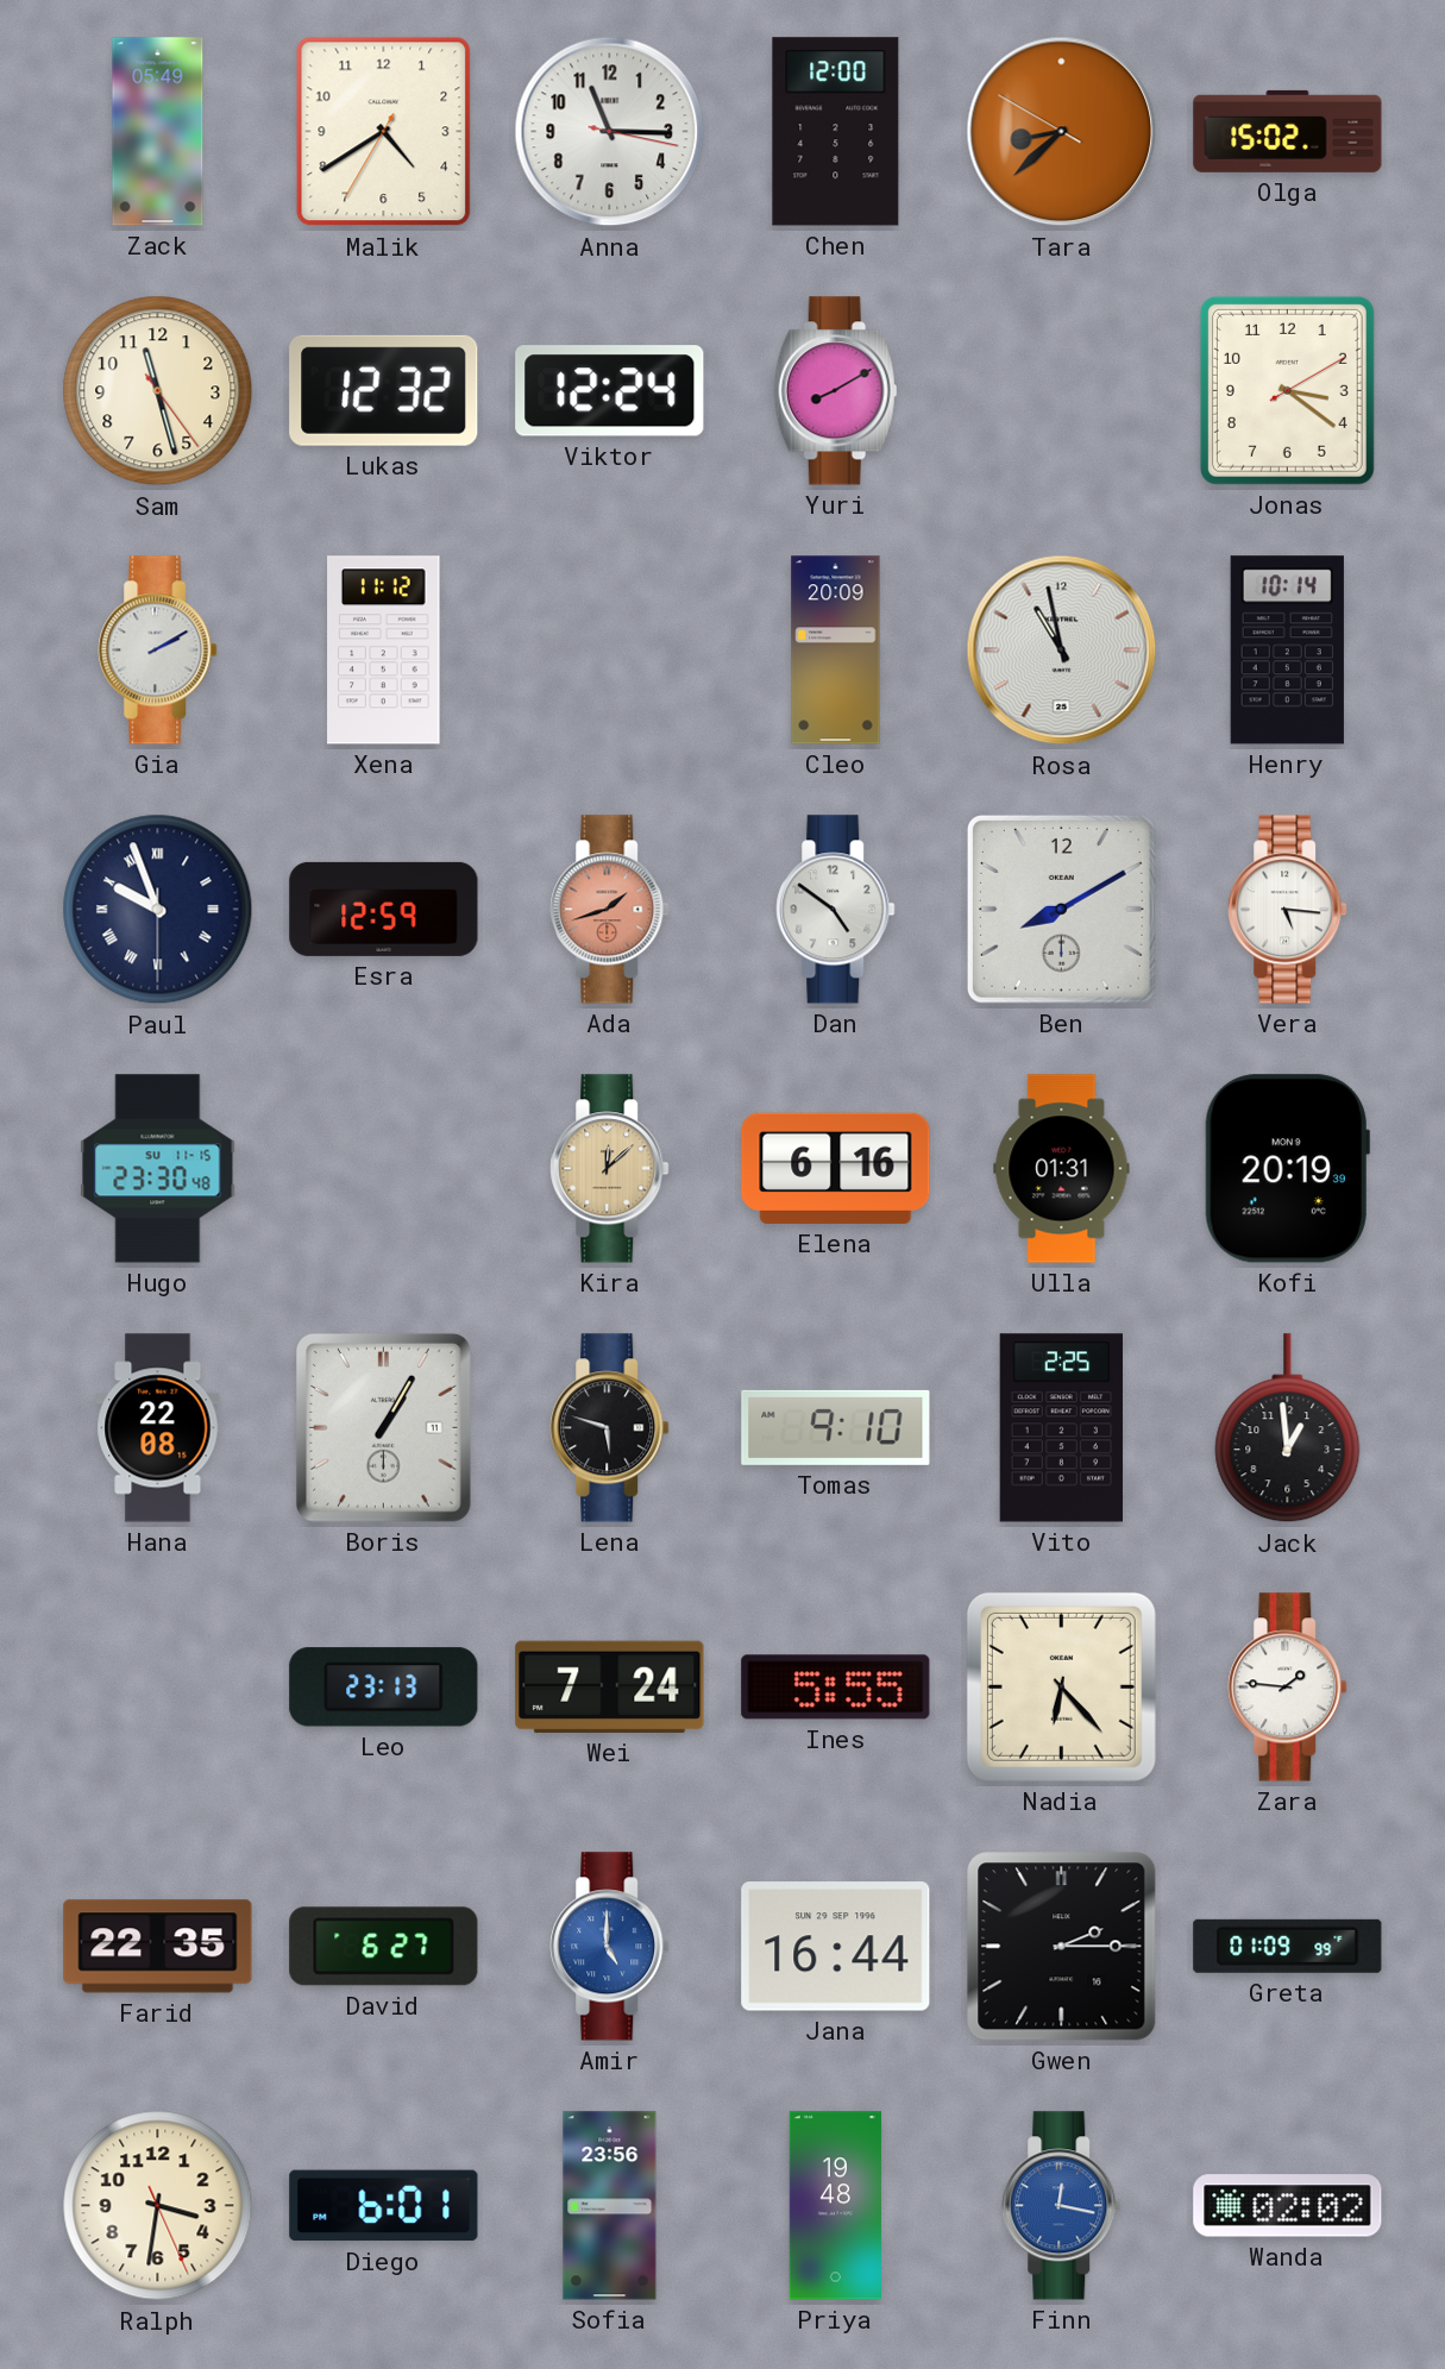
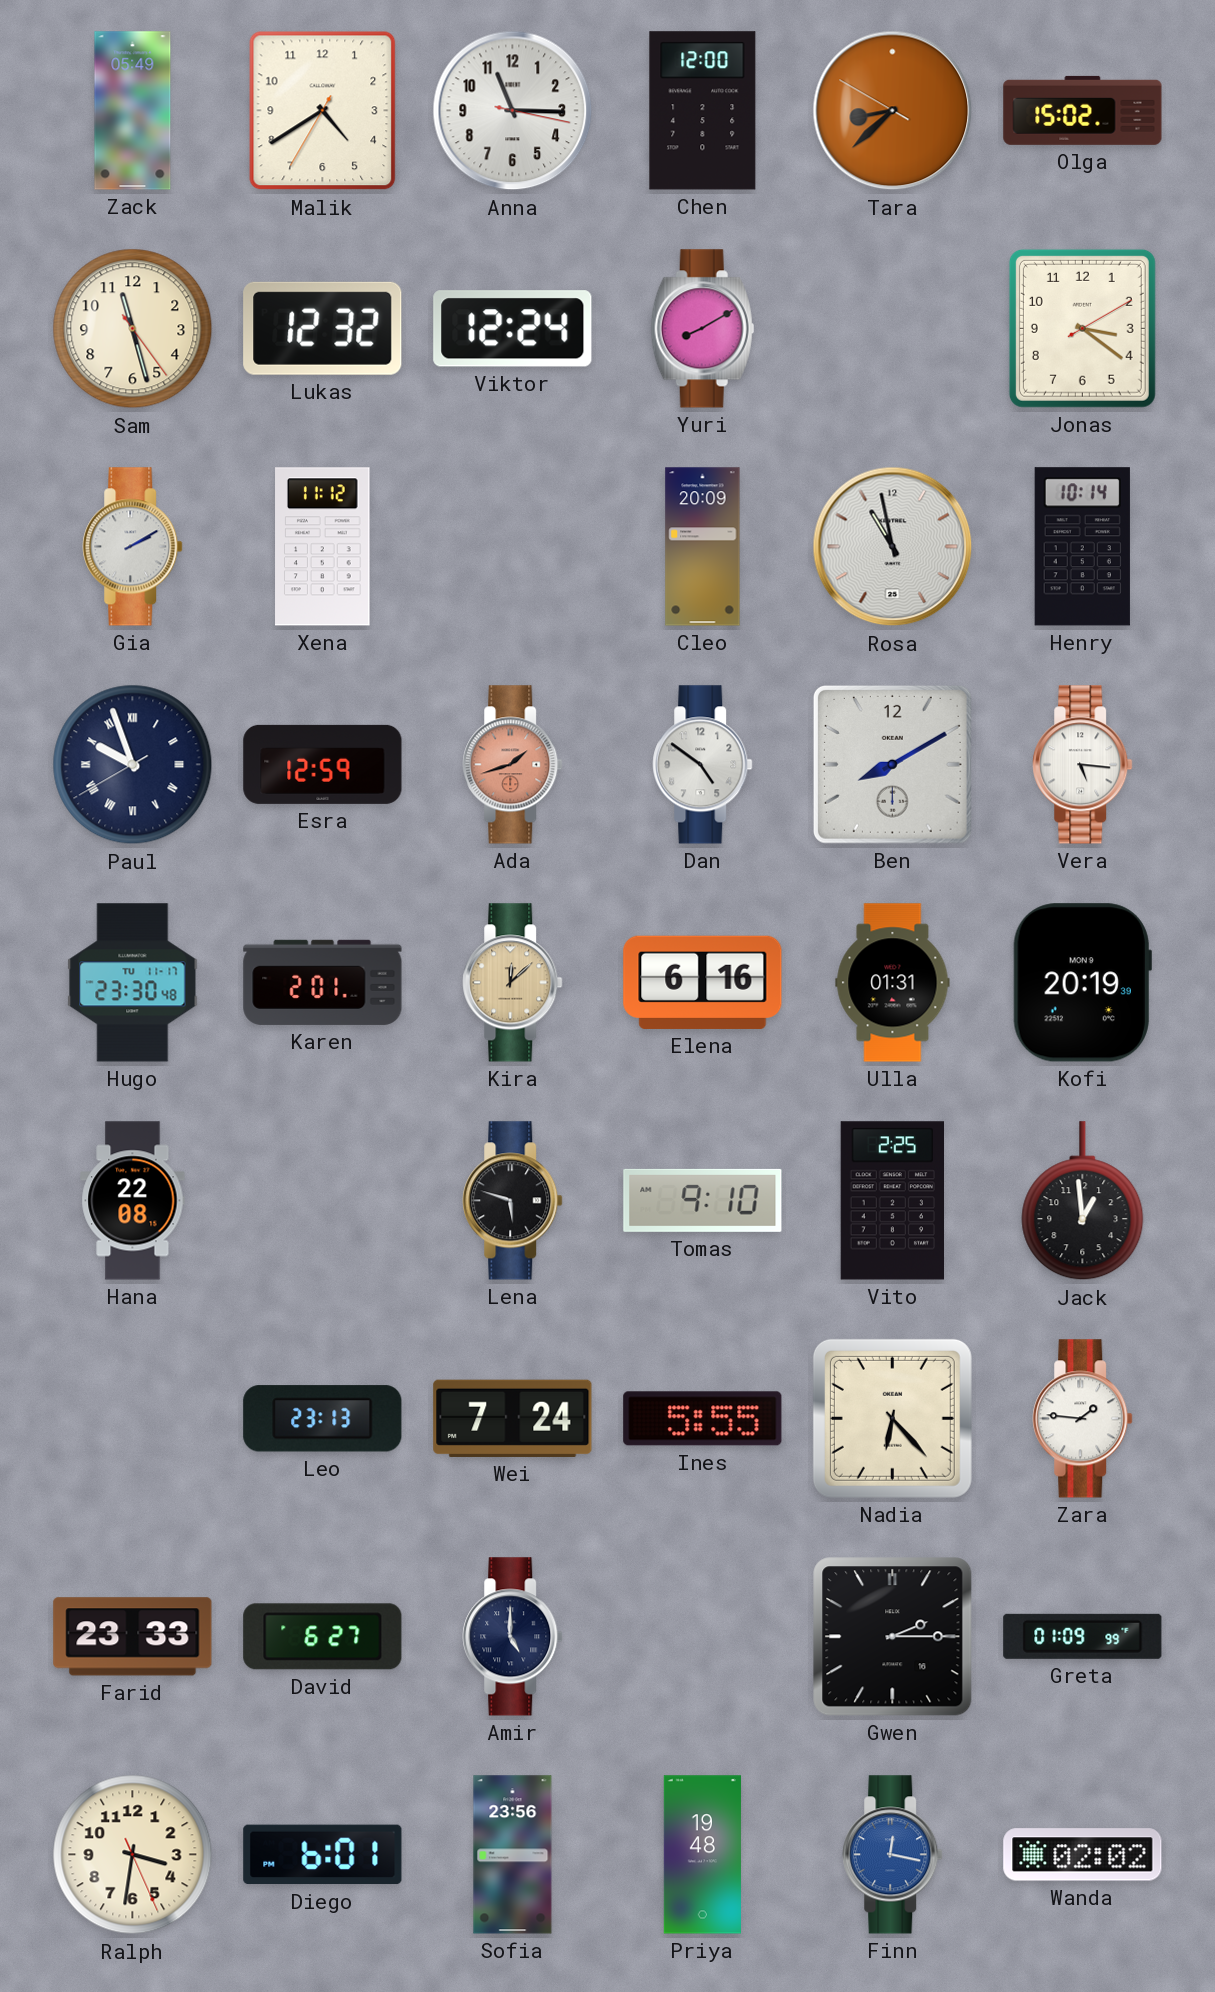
Paul: 9:56:30 -> 9:56:40
Hugo date: SU 11-15 -> TU 11-17
Karen: none -> 2:01
Boris: 1:05 -> none
Farid: 22:35 -> 23:33
Amir dial: blue -> navy
Jana: 16:44 -> none
